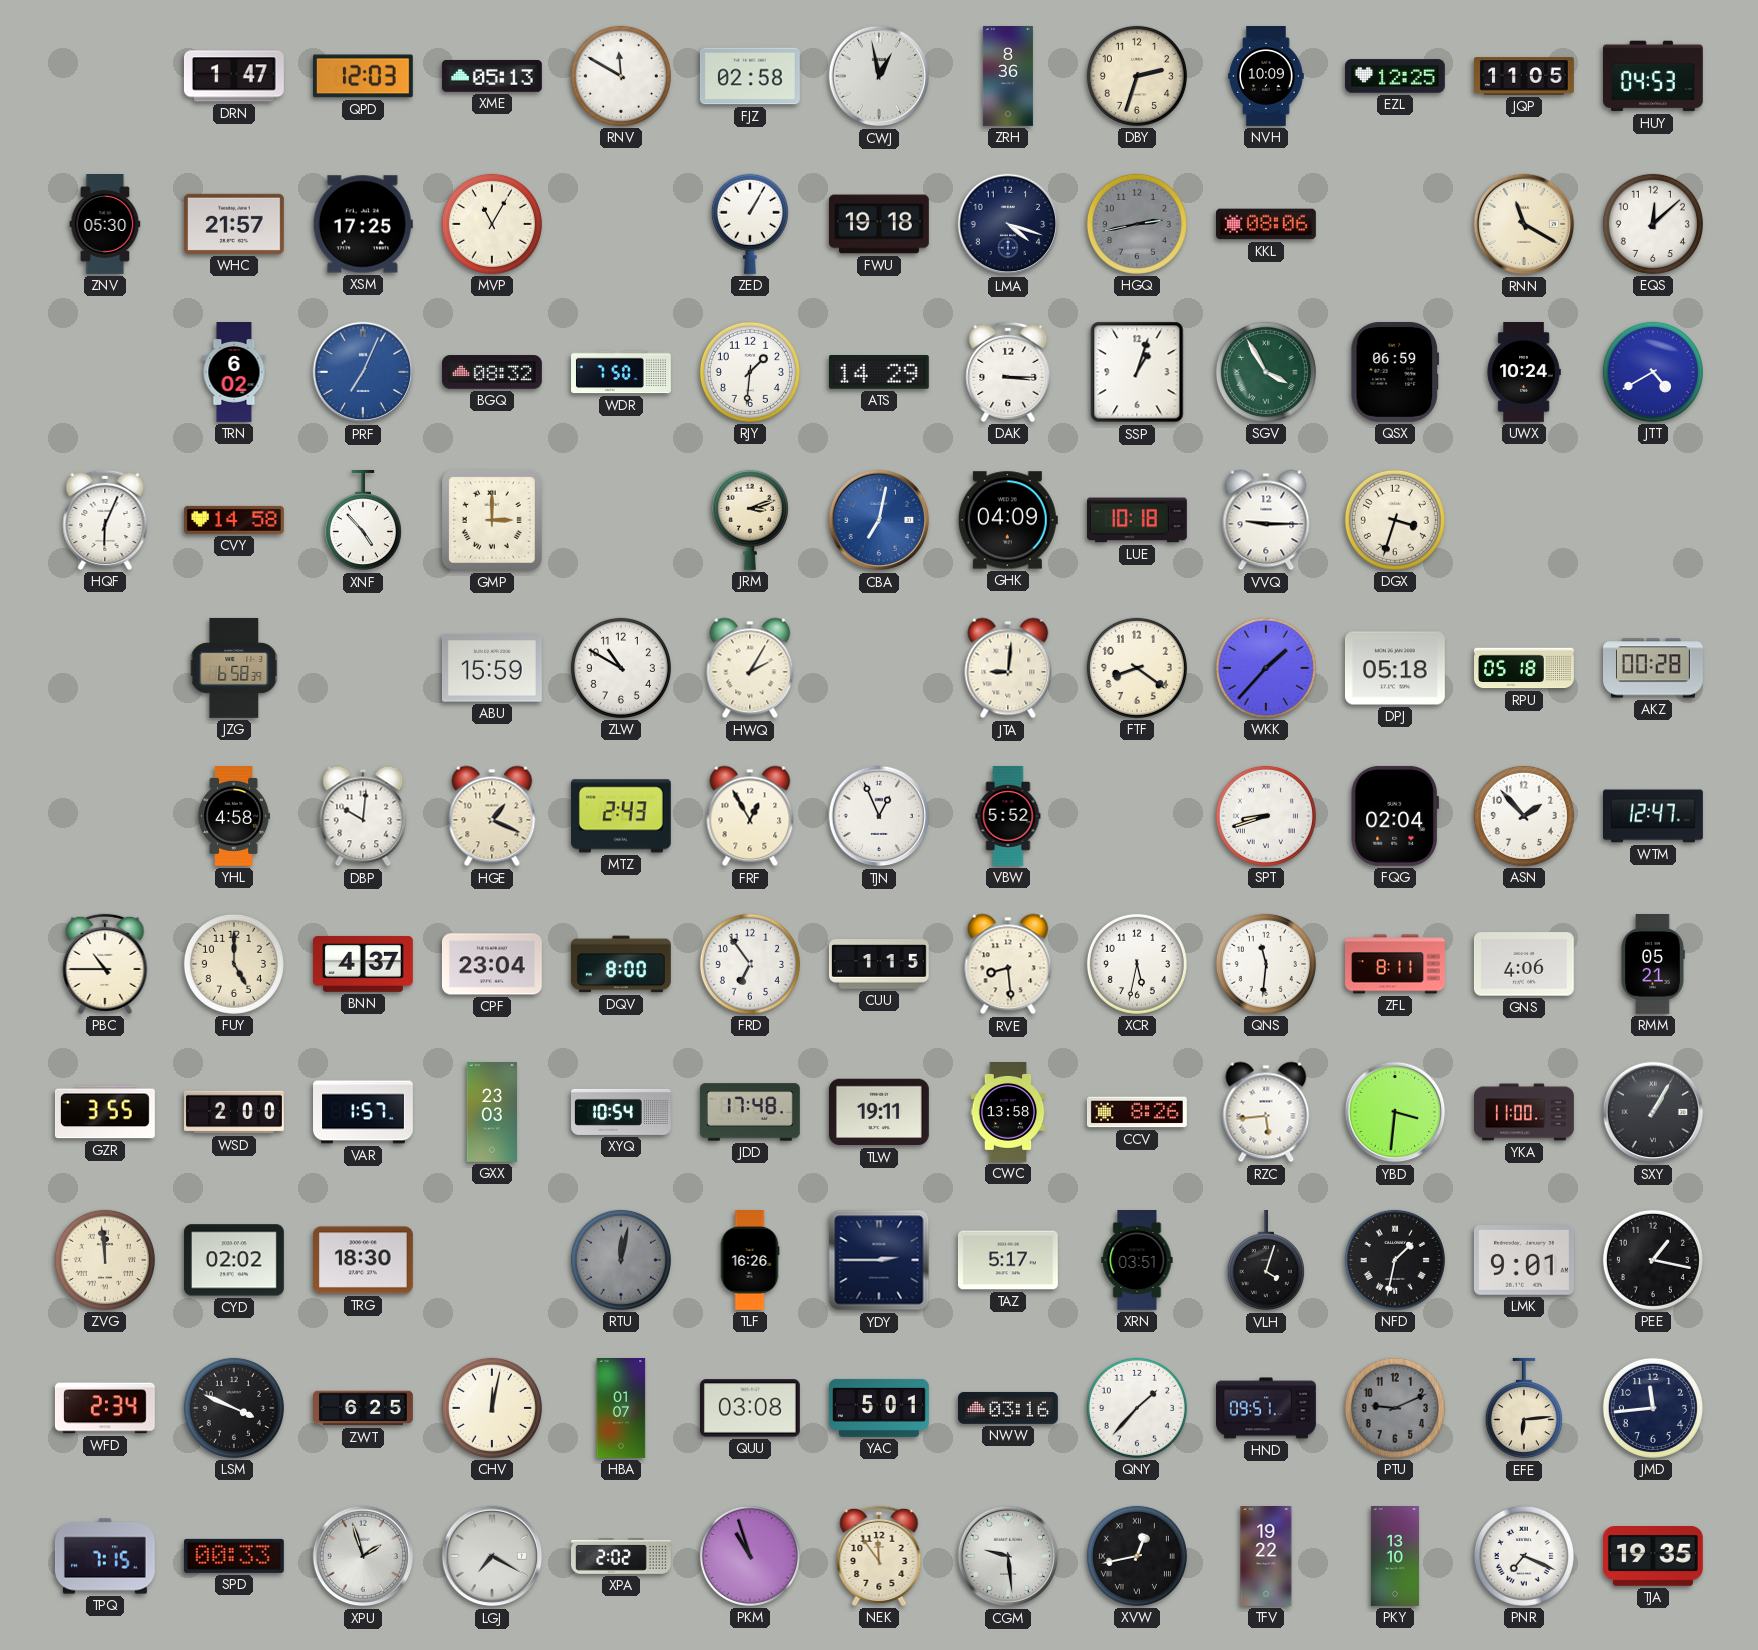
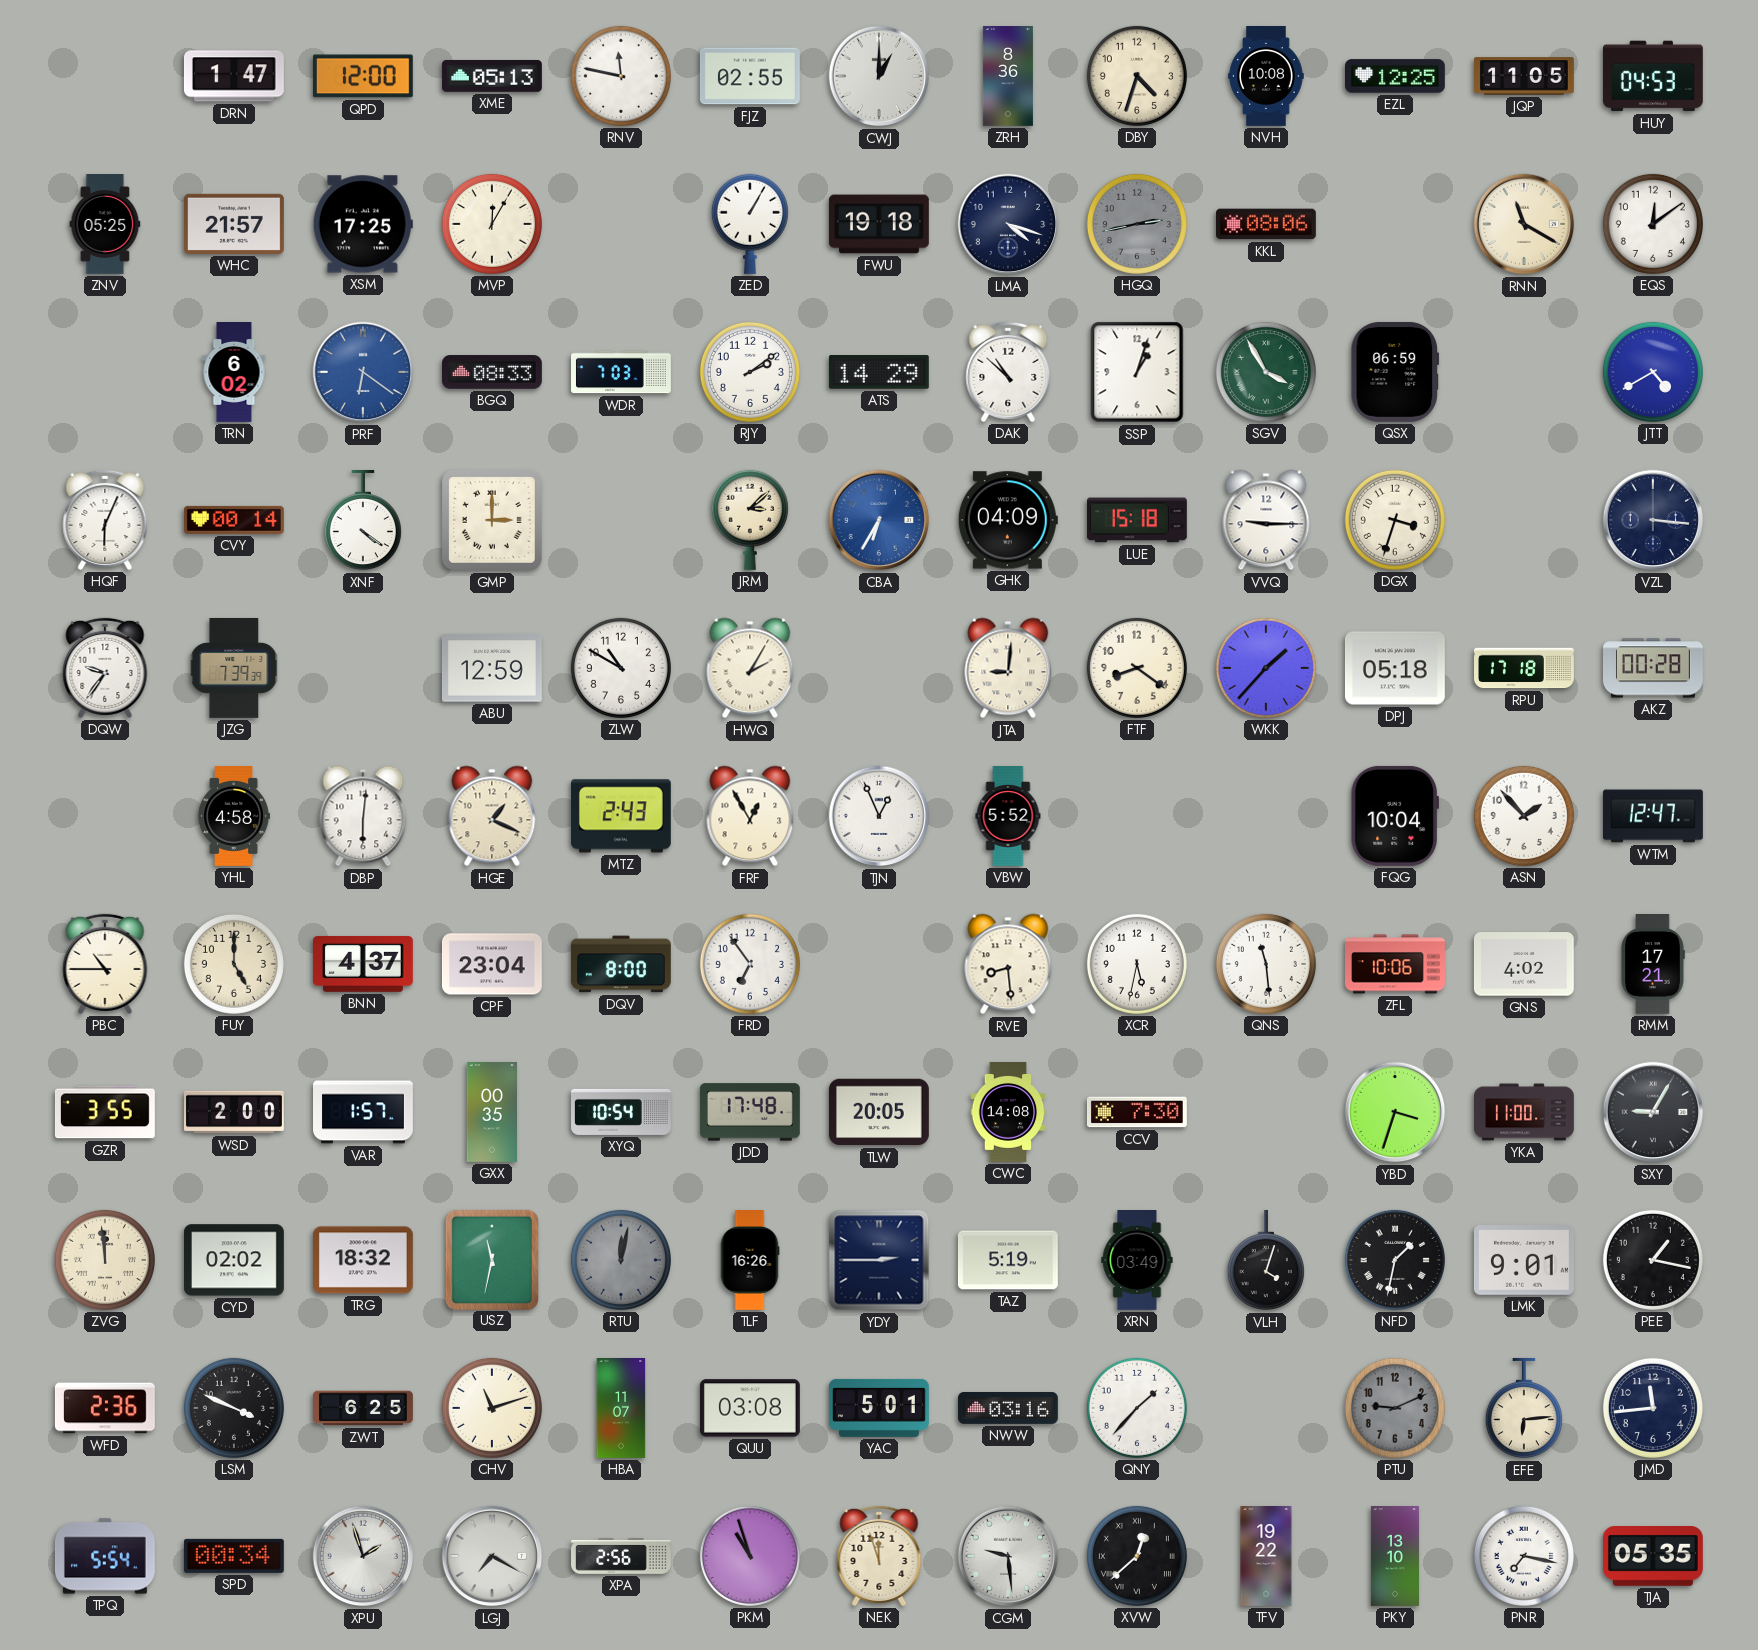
QPD: 12:03 -> 12:00
RNV: 11:50 -> 11:47
FJZ: 02:58 -> 02:55
CWJ: 12:58 -> 1:00
DBY: 2:33 -> 4:33
NVH: 10:09 -> 10:08
ZNV: 05:30 -> 05:25
MVP: 11:05 -> 12:05
EQS: 12:08 -> 12:09
PRF: 7:04 -> 6:21
BGQ: 08:32 -> 08:33
WDR: 7:50 -> 7:03
RJY: 1:31 -> 2:09
DAK: 3:15 -> 10:52
UWX: 10:24 -> none
CVY: 14:58 -> 00:14
XNF: 4:53 -> 4:21
JRM: 3:12 -> 3:08
CBA: 7:02 -> 6:35
LUE: 10:18 -> 15:18
VZL: none -> 3:16
DQW: none -> 9:36
JZG: 6:58 -> 7:39
ABU: 15:59 -> 12:59
RPU: 05:18 -> 17:18
DBP: 10:01 -> 6:01
SPT: 8:42 -> none
FQG: 02:04 -> 10:04
CUU: 1:15 -> none
QNS: 11:31 -> 11:29
ZFL: 8:11 -> 10:06
GNS: 4:06 -> 4:02
RMM: 05:21 -> 17:21
GXX: 23:03 -> 00:35
TLW: 19:11 -> 20:05
CWC: 13:58 -> 14:08
CCV: 8:26 -> 7:30
RZC: 5:44 -> none
YBD: 3:31 -> 3:33
SXY: 1:05 -> 9:05
TRG: 18:30 -> 18:32
USZ: none -> 11:32
TAZ: 5:17 -> 5:19
XRN: 03:51 -> 03:49
WFD: 2:34 -> 2:36
CHV: 12:02 -> 11:12
HBA: 01:07 -> 11:07
HND: 09:51 -> none
TPQ: 7:15 -> 5:54
SPD: 00:33 -> 00:34
XPA: 2:02 -> 2:56
NEK: 11:54 -> 11:57
XVW: 12:43 -> 12:38
PNR: 7:19 -> 7:17
TJA: 19:35 -> 05:35
